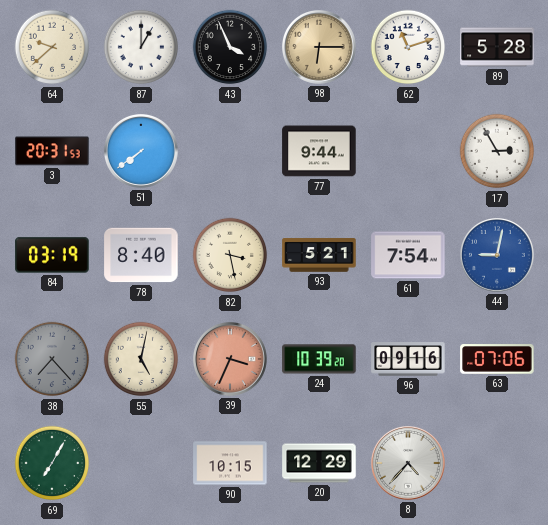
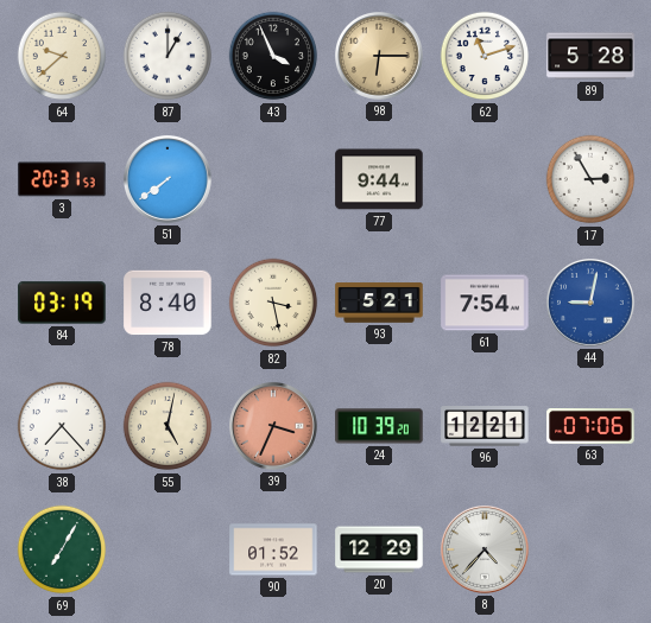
38 dial: grey -> white
96: 09:16 -> 12:21
90: 10:15 -> 01:52
